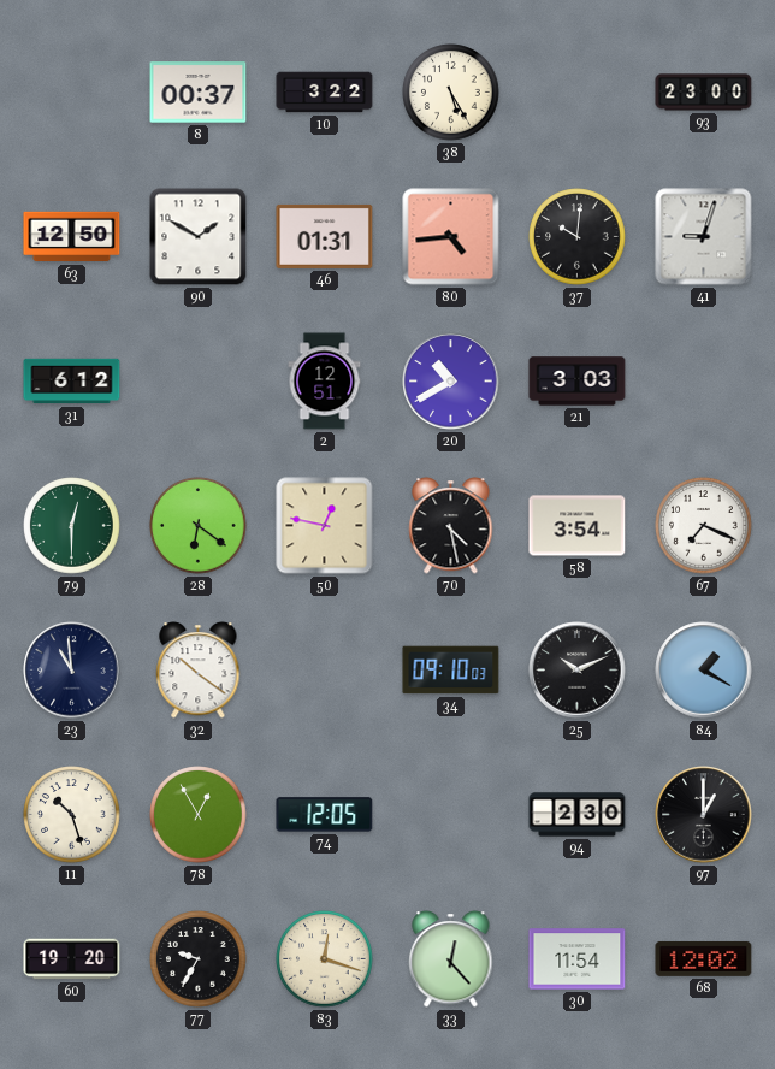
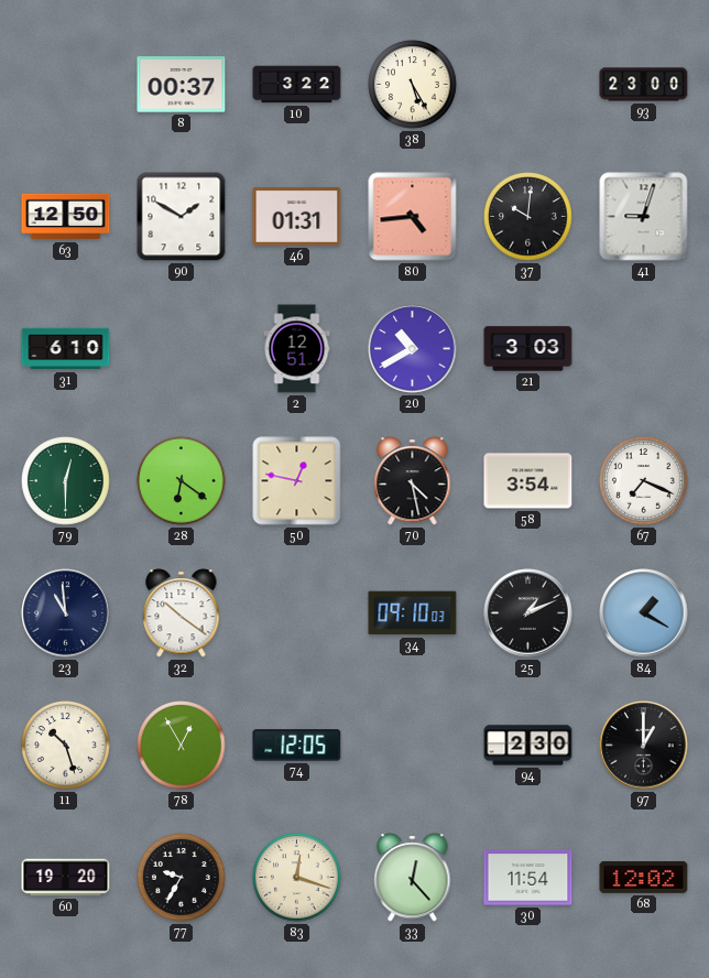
31: 6:12 -> 6:10
25: 10:11 -> 1:11
